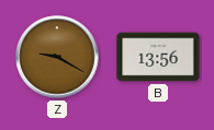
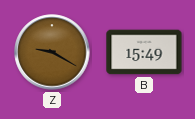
B: 13:56 -> 15:49
